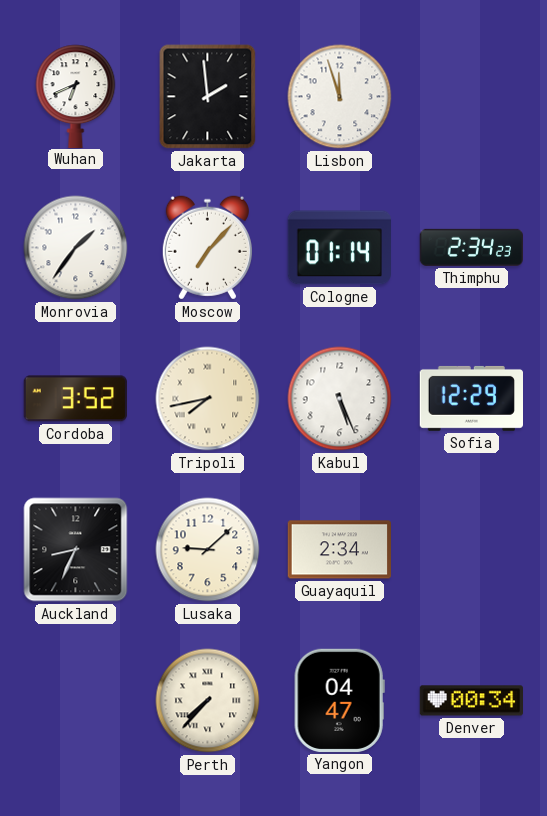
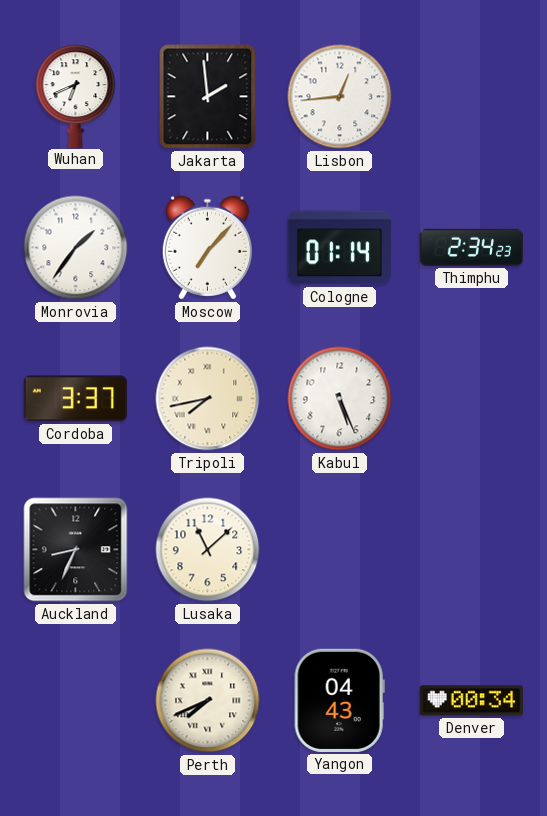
Lisbon: 11:57 -> 12:44
Cordoba: 3:52 -> 3:37
Sofia: 12:29 -> none
Lusaka: 9:08 -> 11:08
Guayaquil: 2:34 -> none
Perth: 7:37 -> 7:41
Yangon: 04:47 -> 04:43
